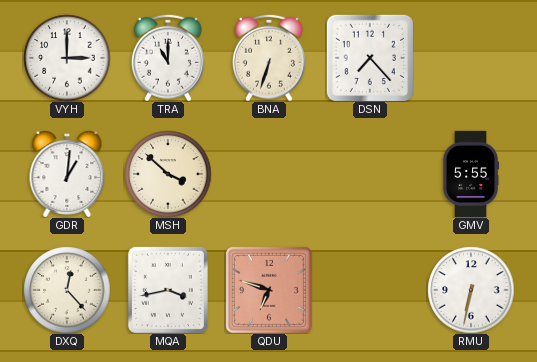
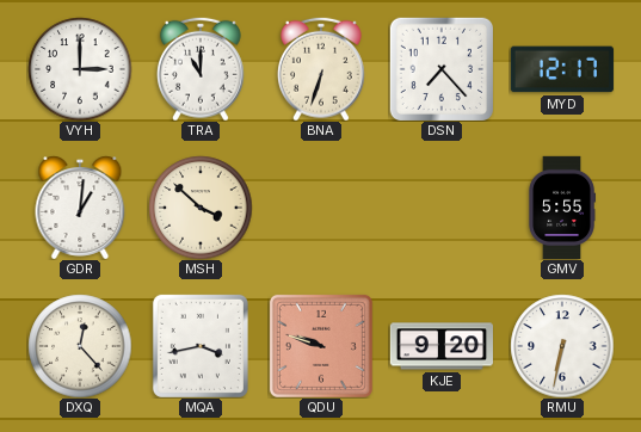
MYD: none -> 12:17
QDU: 6:48 -> 9:48
KJE: none -> 9:20
